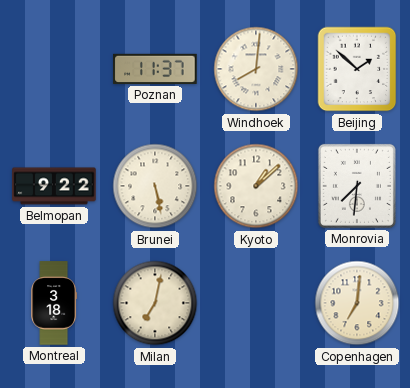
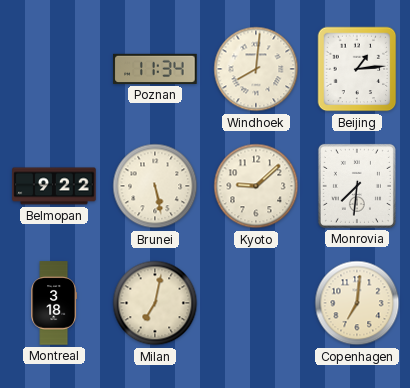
Poznan: 11:37 -> 11:34
Beijing: 1:52 -> 1:14
Kyoto: 1:08 -> 9:08
